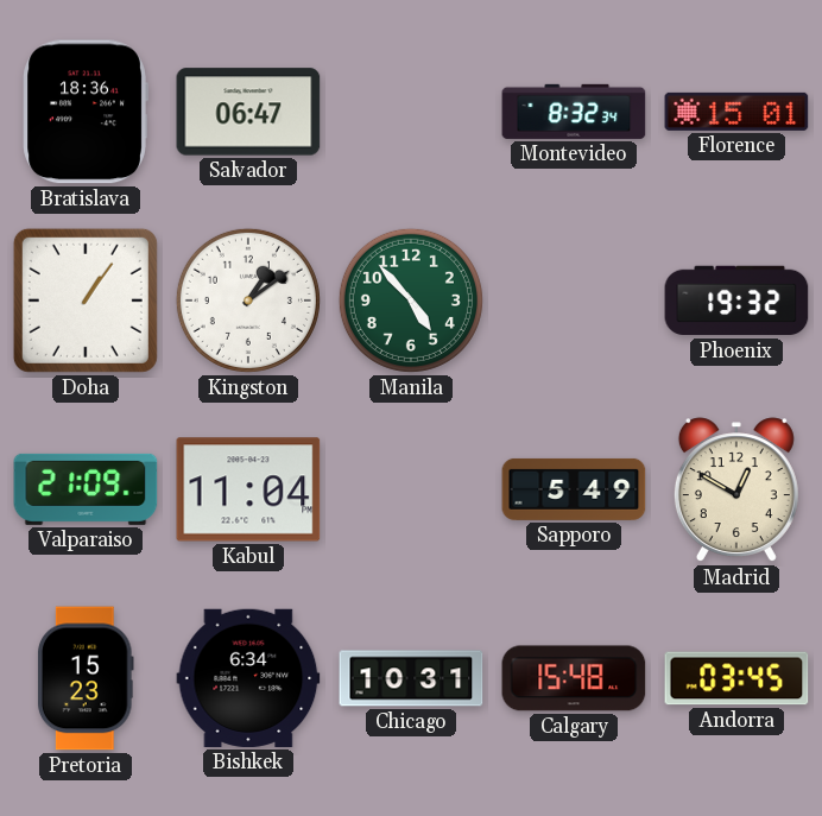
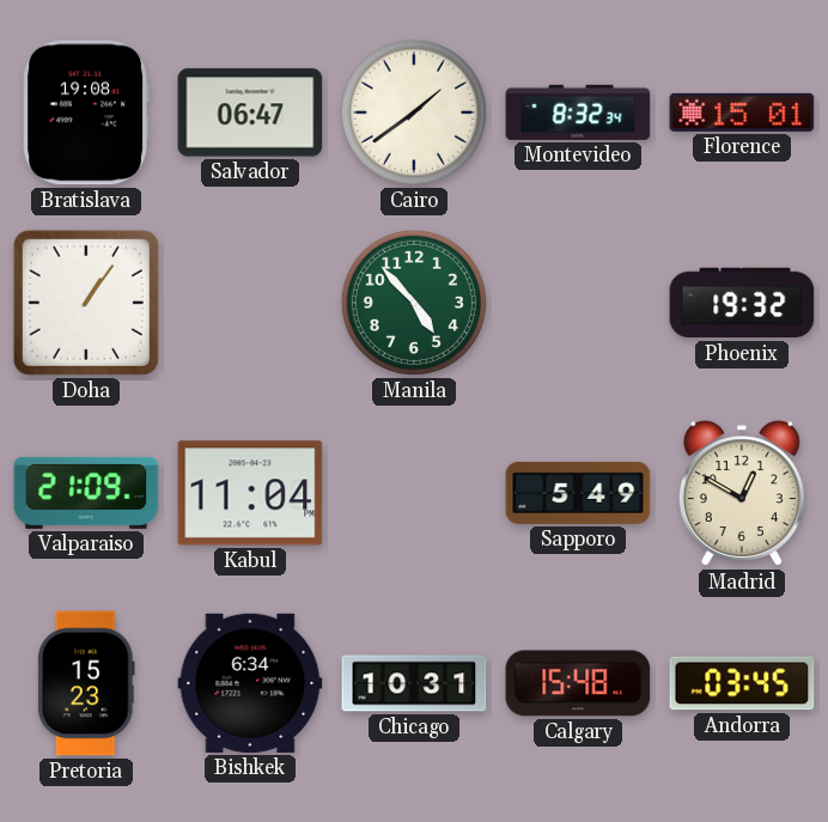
Bratislava: 18:36 -> 19:08
Cairo: none -> 1:39
Kingston: 1:09 -> none
